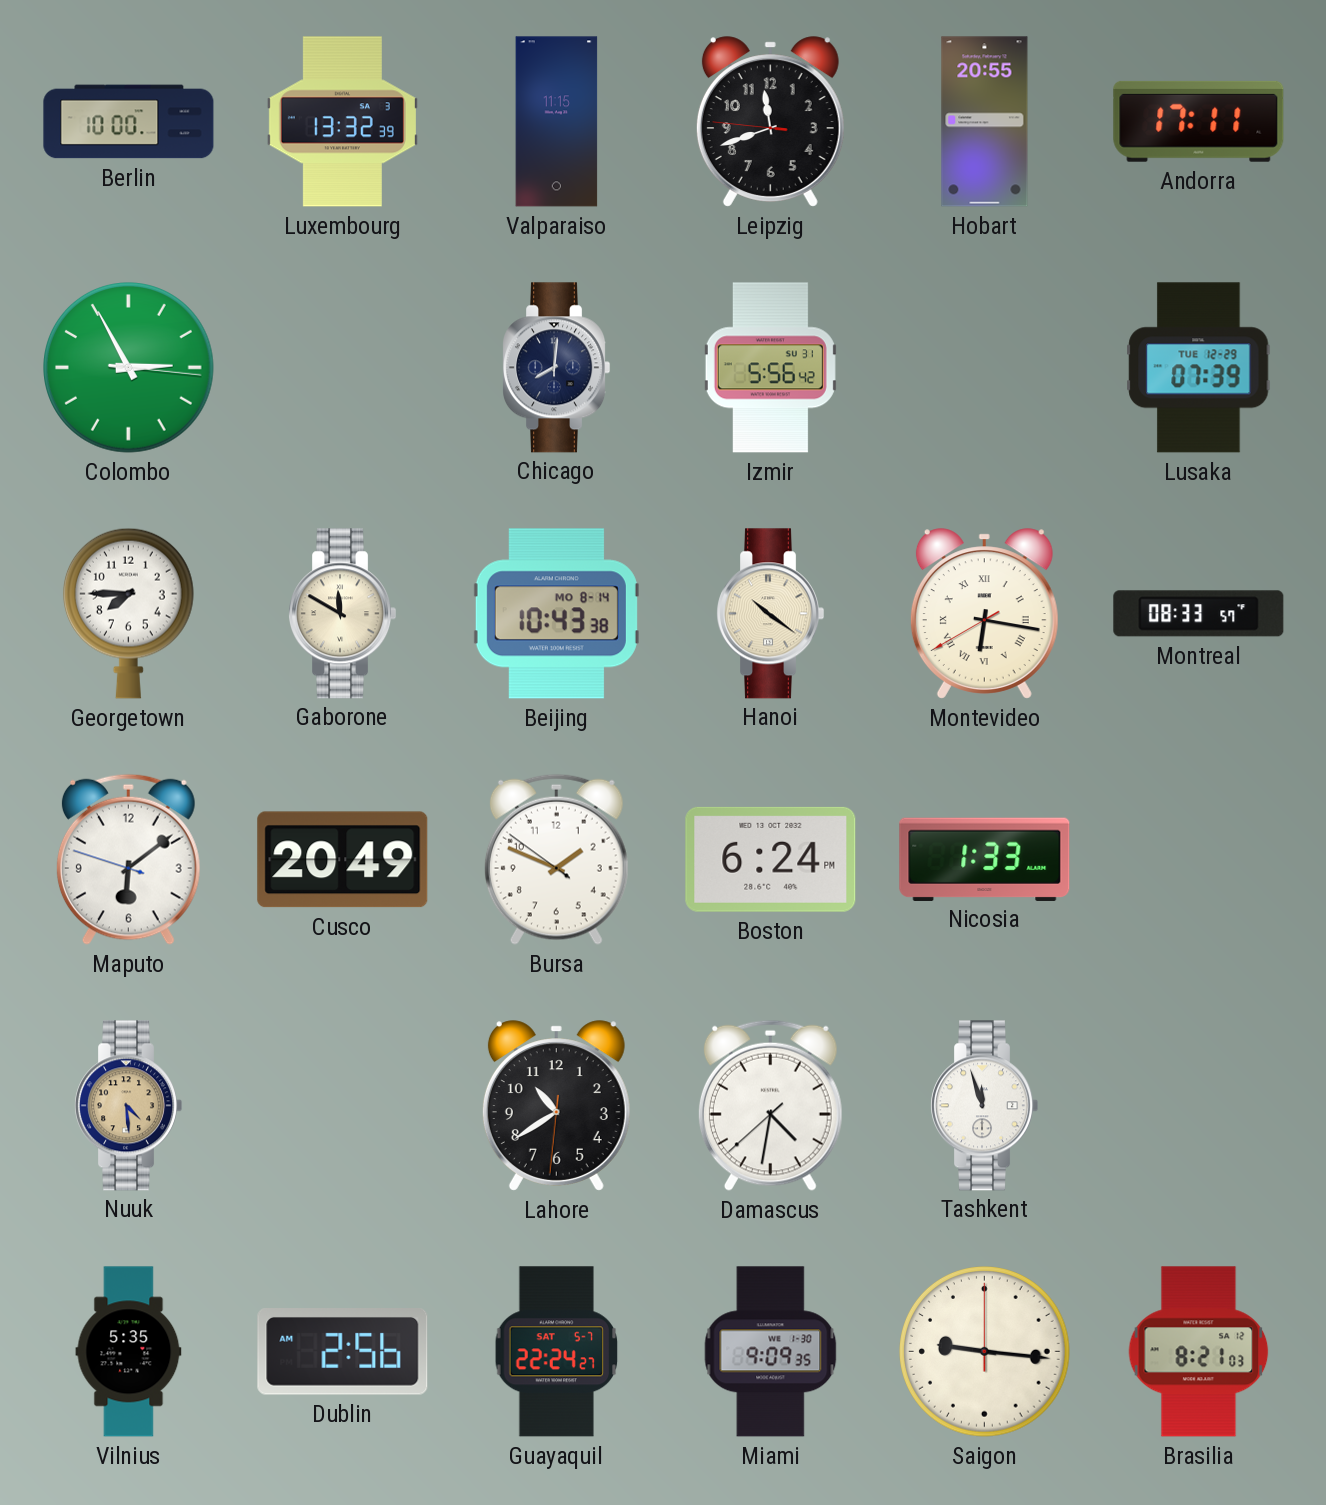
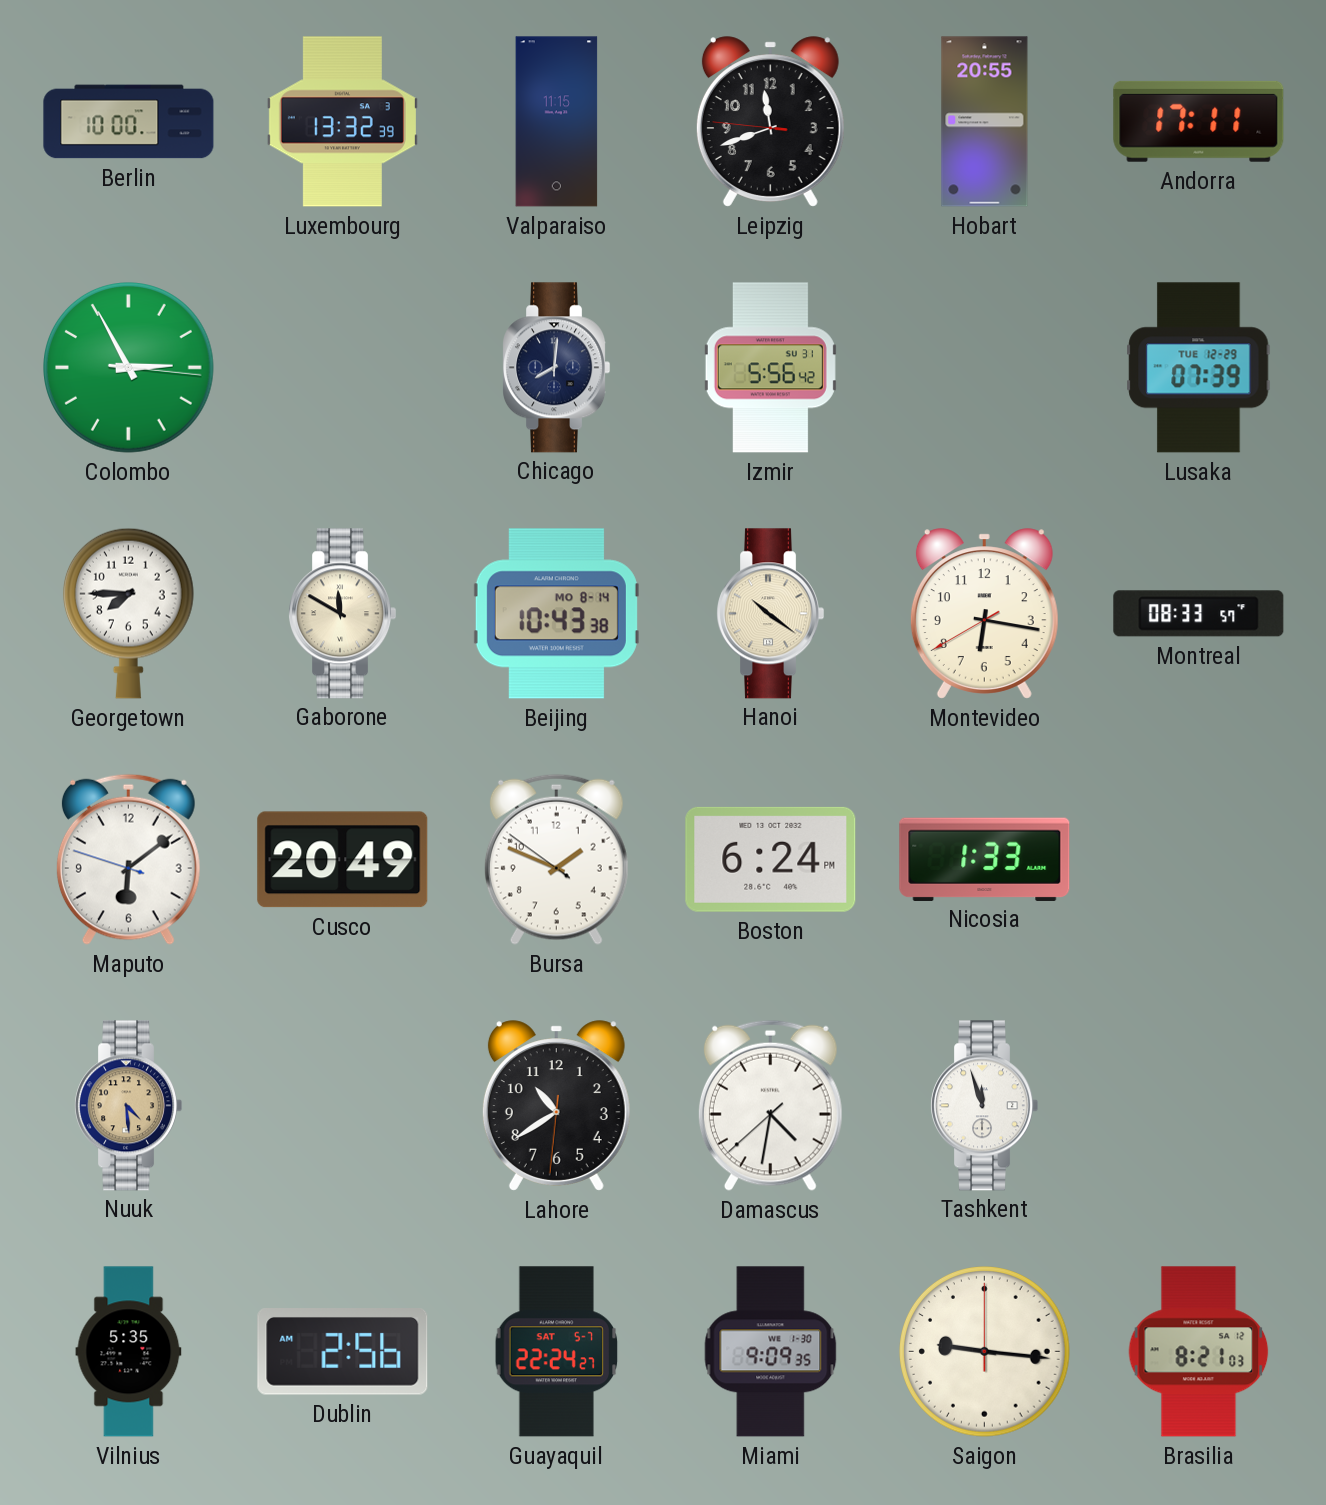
Montevideo numerals: Roman -> Arabic
